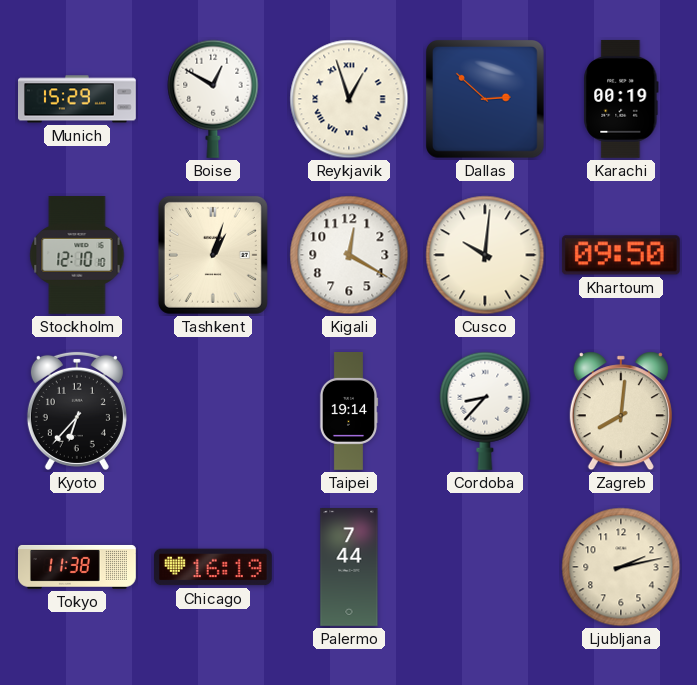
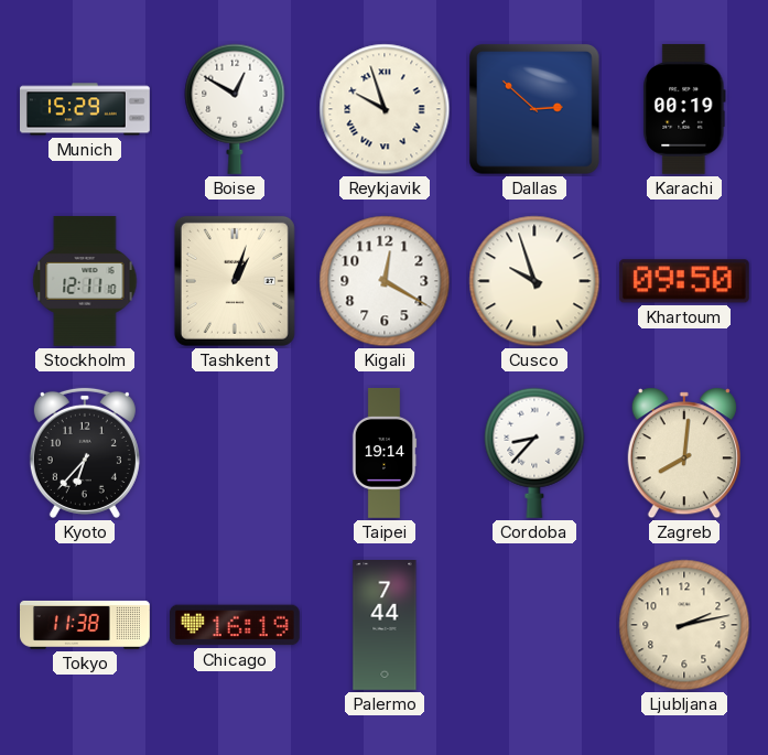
Reykjavik: 12:57 -> 9:57
Stockholm: 12:10 -> 12:11
Cusco: 10:01 -> 9:57
